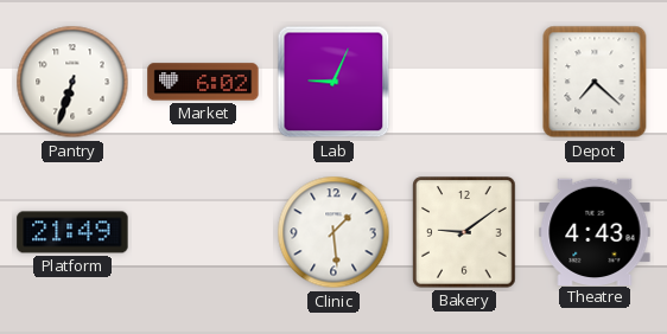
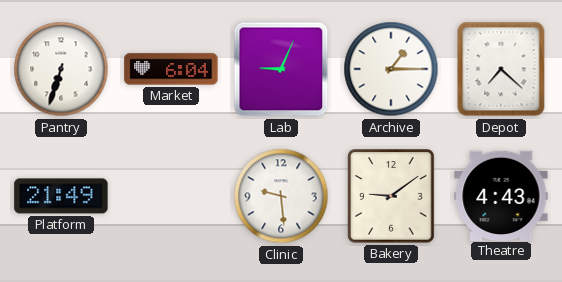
Market: 6:02 -> 6:04
Archive: none -> 1:15
Clinic: 1:29 -> 9:29
